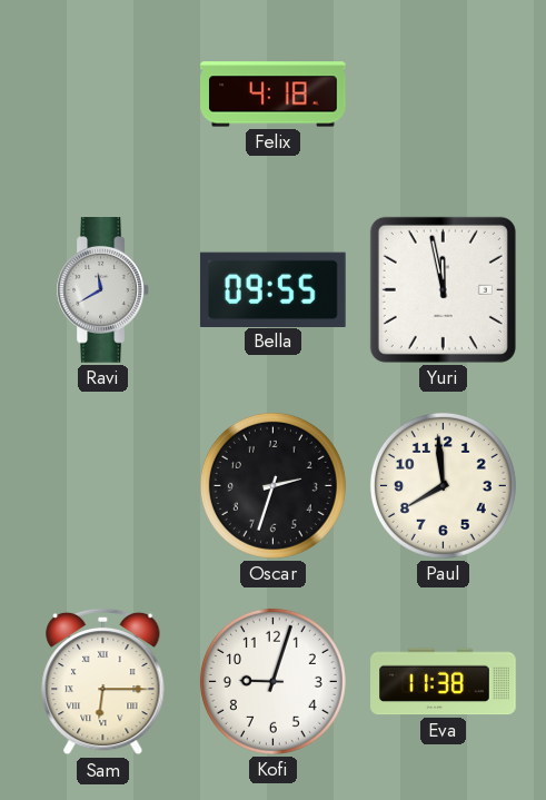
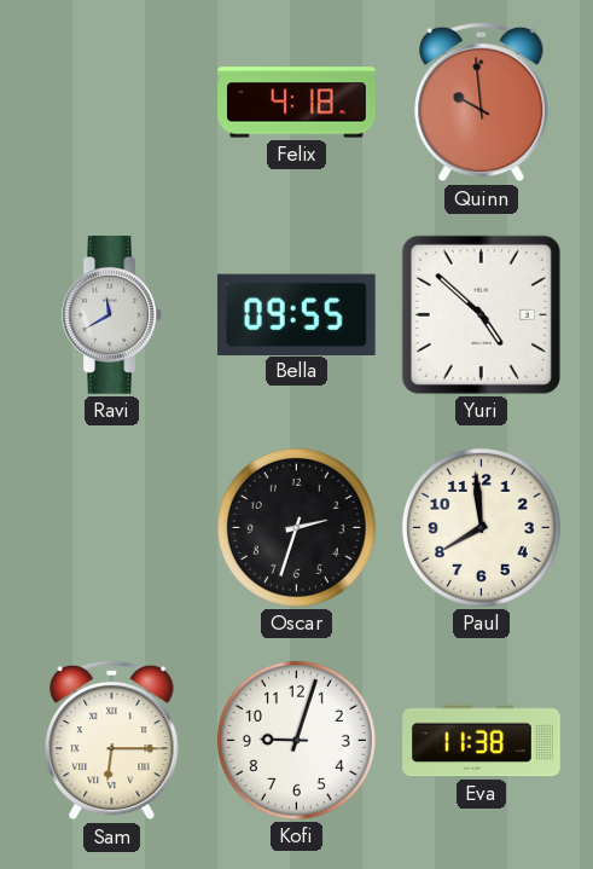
Quinn: none -> 9:59
Yuri: 11:58 -> 4:52
